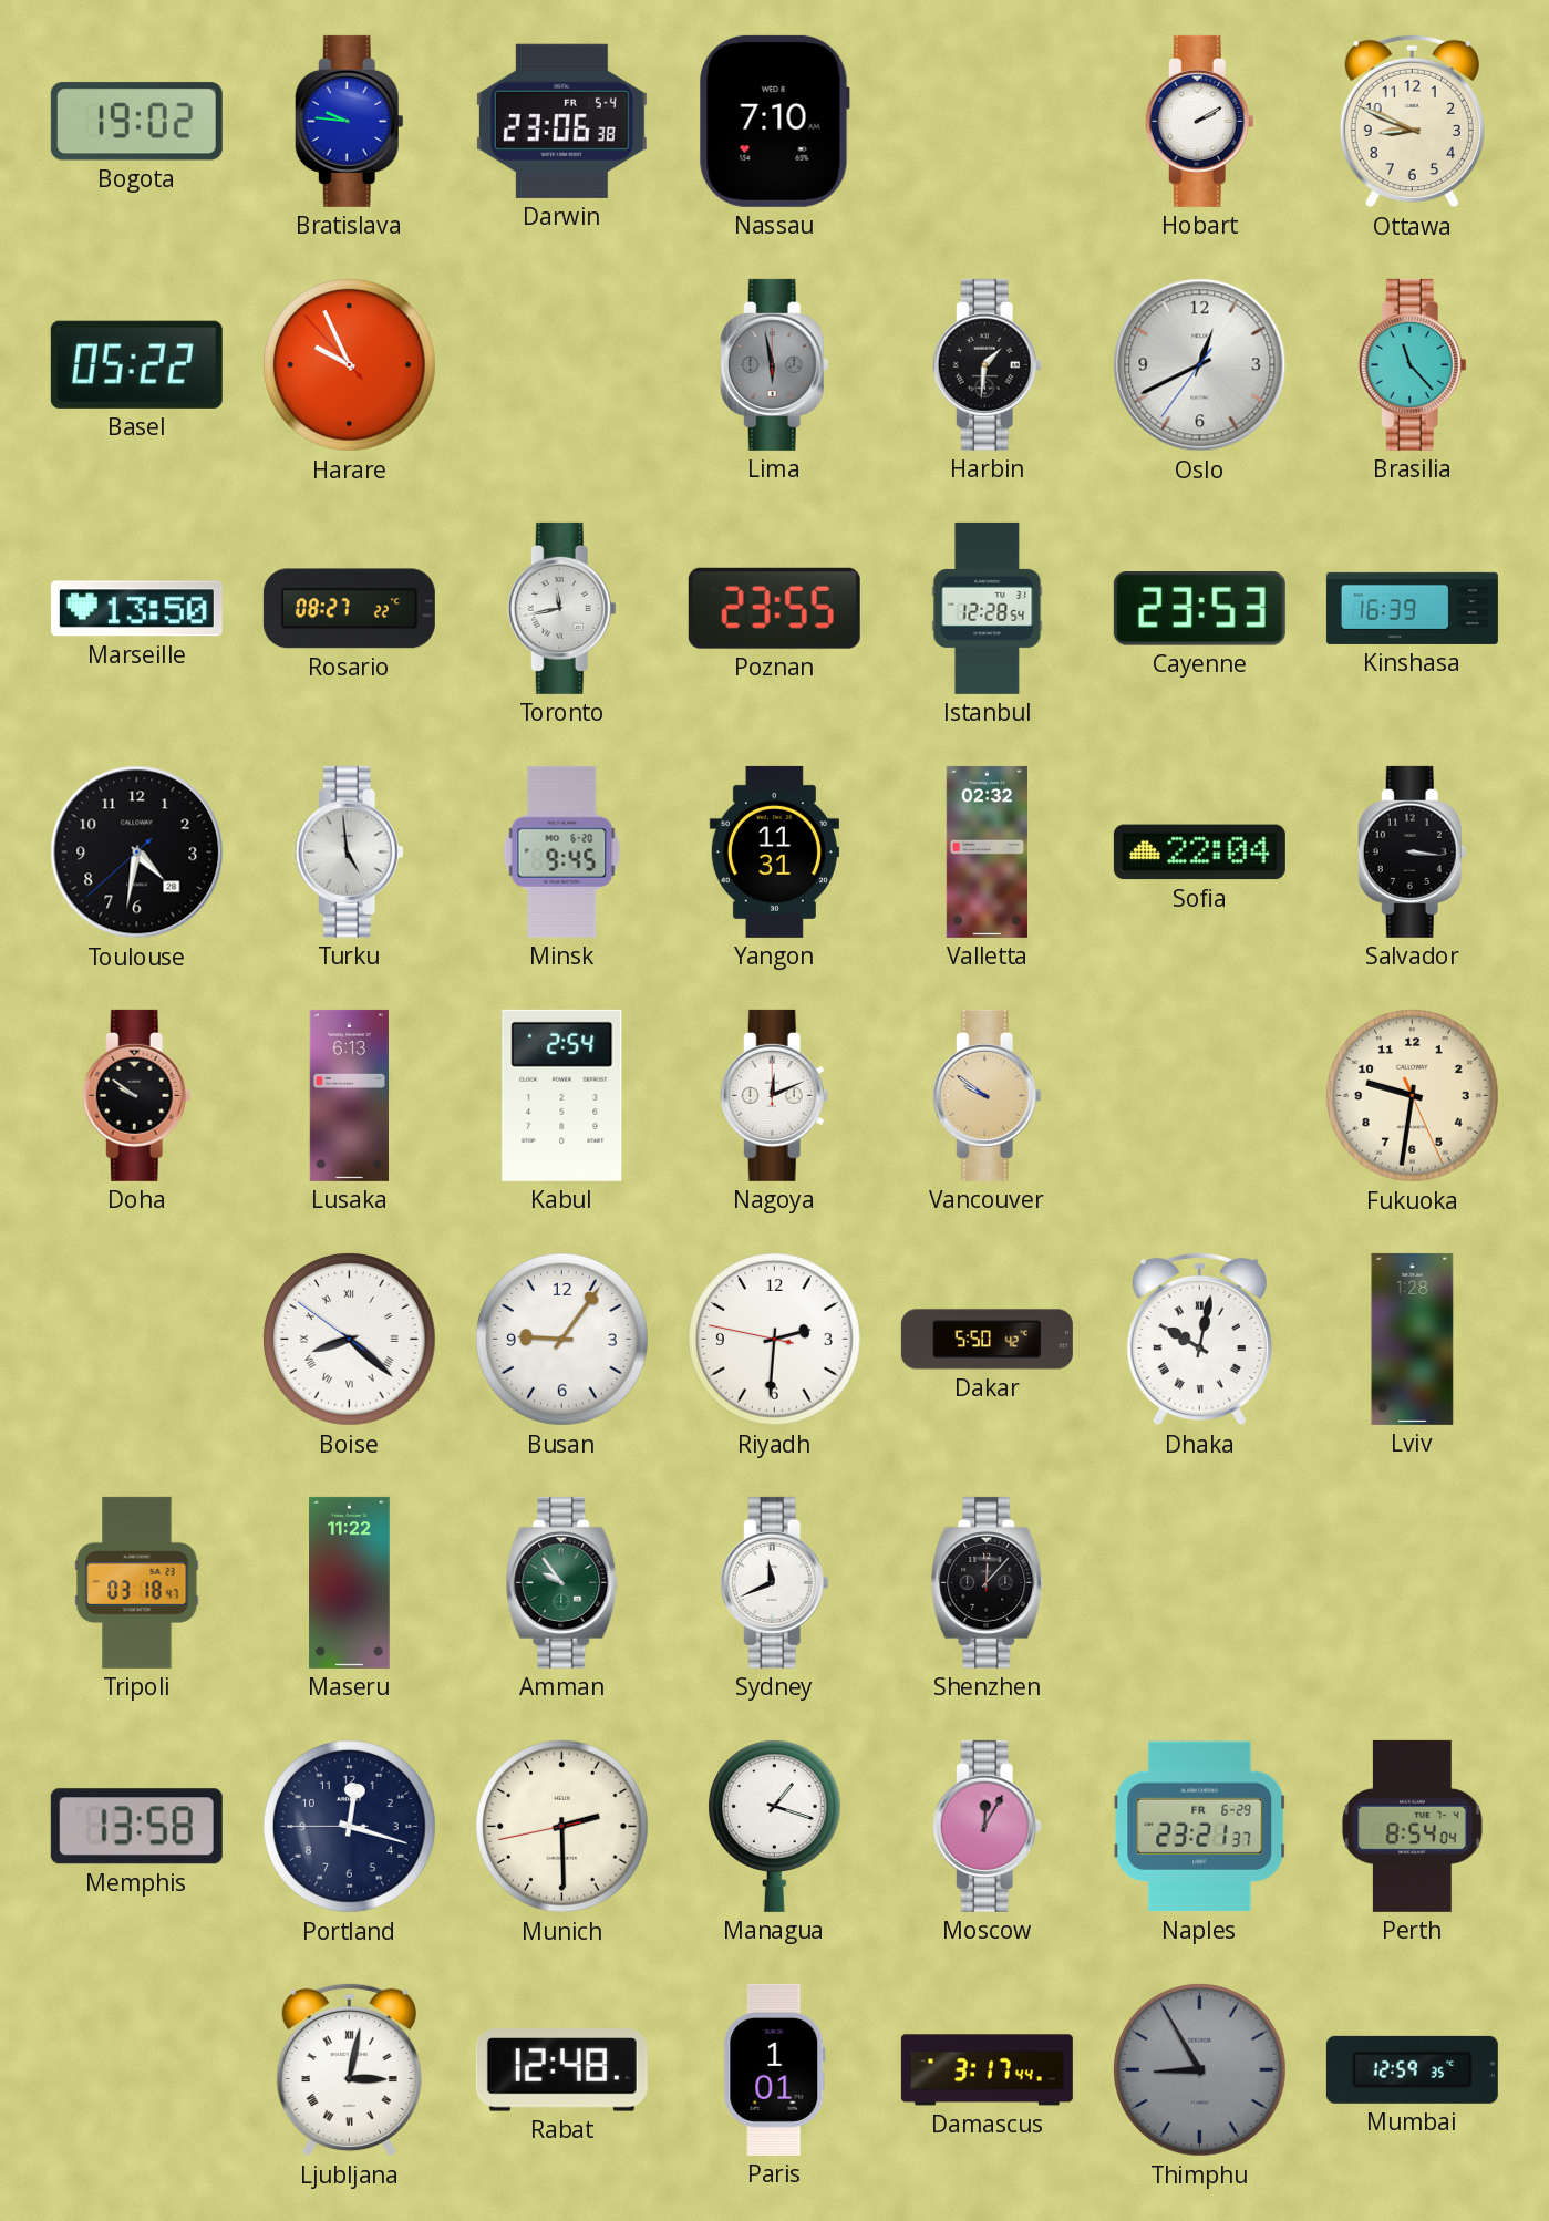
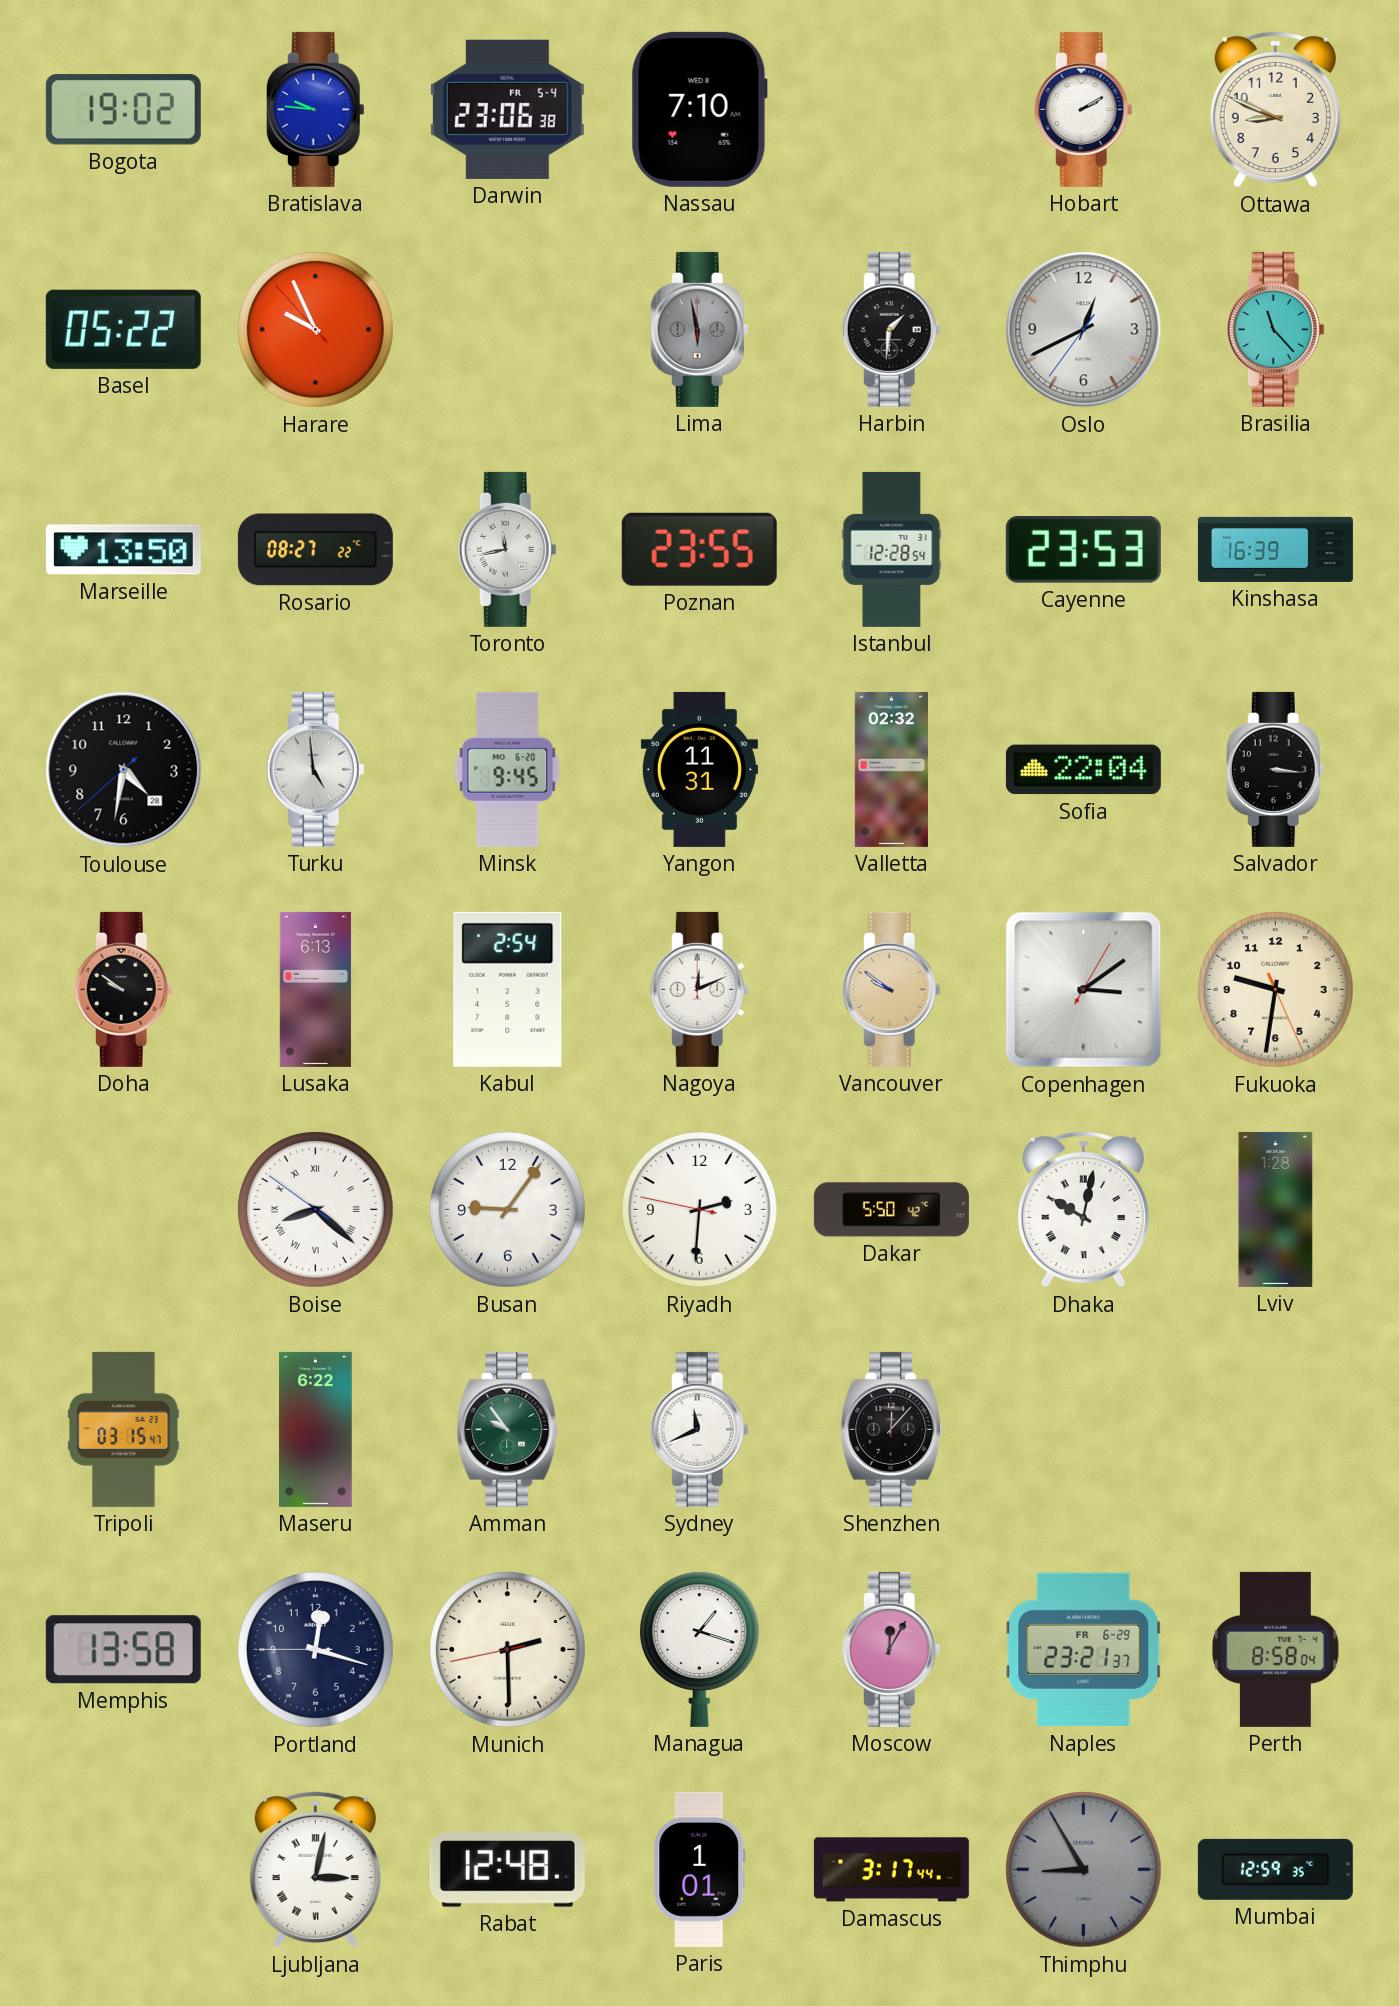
Copenhagen: none -> 3:09
Tripoli: 03:18 -> 03:15
Maseru: 11:22 -> 6:22
Perth: 8:54 -> 8:58
